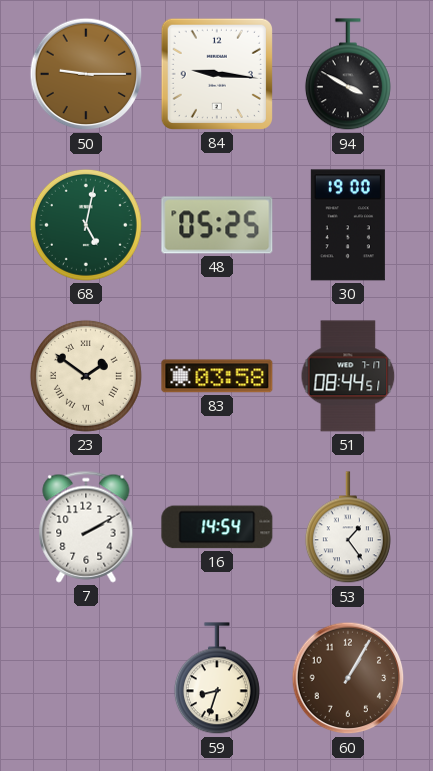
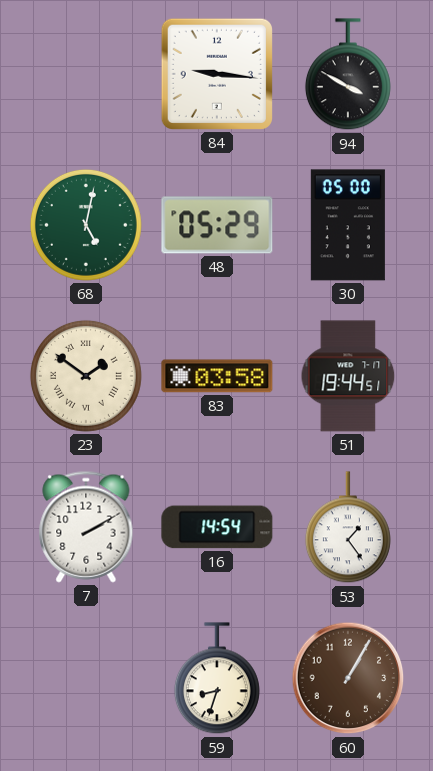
50: 9:15 -> none
48: 05:25 -> 05:29
30: 19:00 -> 05:00
51: 08:44 -> 19:44
